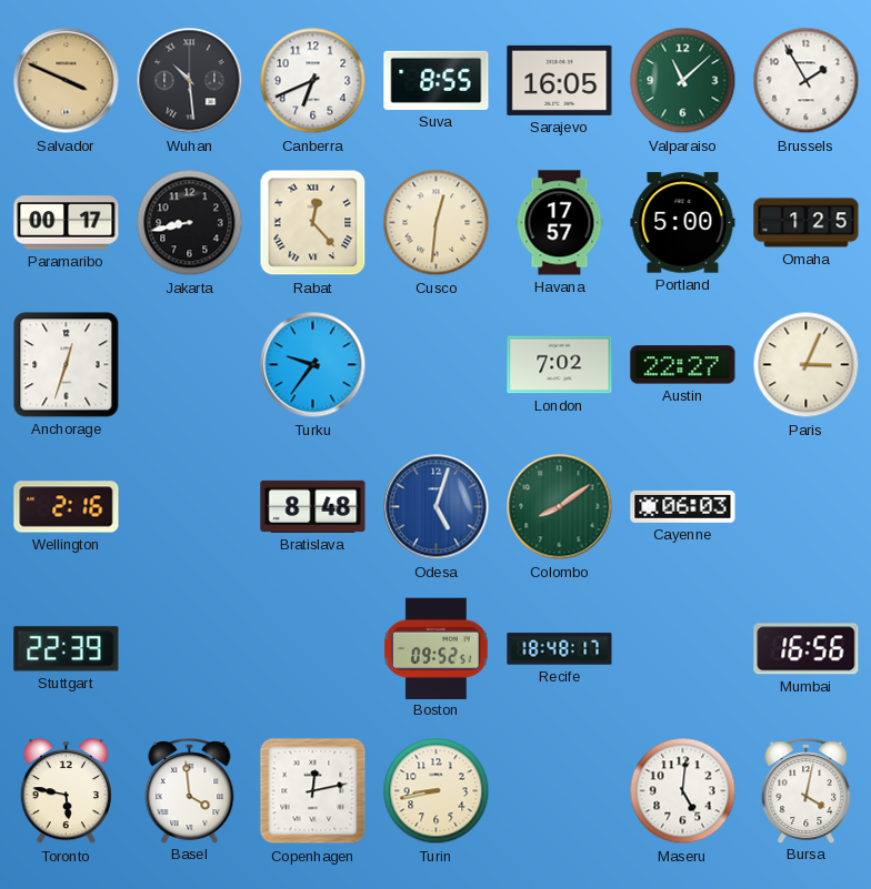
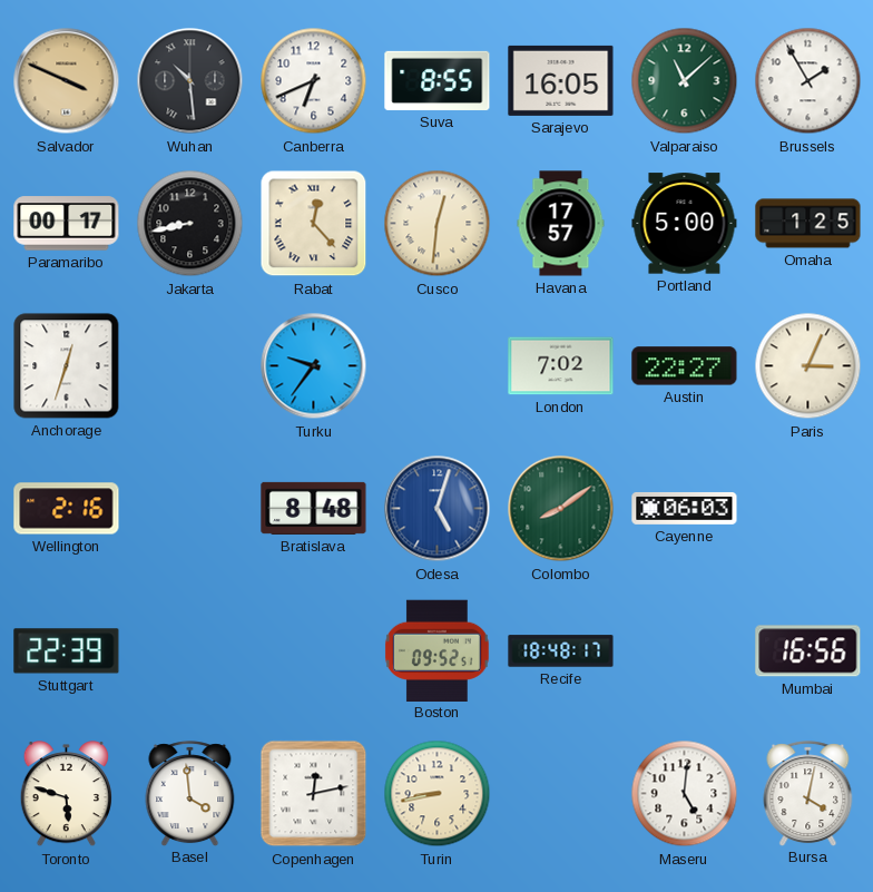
Toronto: 5:47 -> 5:48
